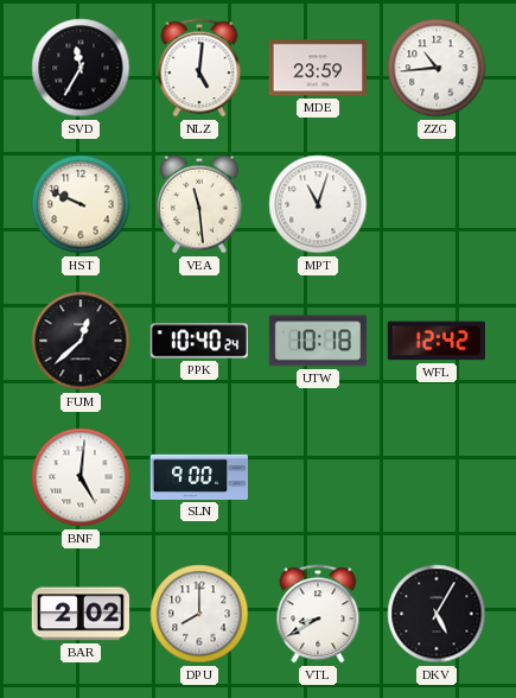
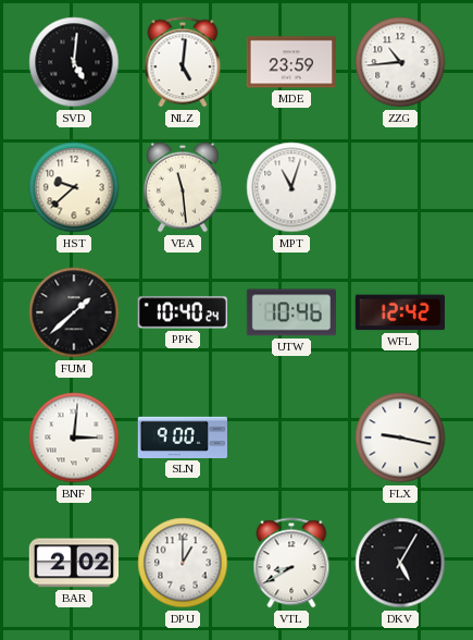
SVD: 11:35 -> 5:01
HST: 9:49 -> 9:38
FUM: 12:38 -> 1:38
UTW: 10:18 -> 10:46
BNF: 5:01 -> 3:01
FLX: none -> 9:17
DPU: 8:00 -> 1:00
